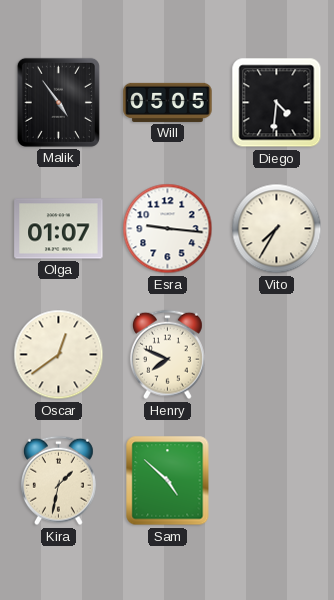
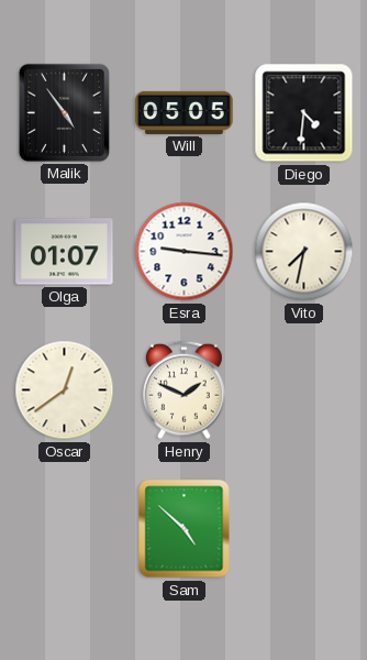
Vito: 7:35 -> 7:32
Henry: 7:49 -> 1:49
Kira: 1:32 -> none
